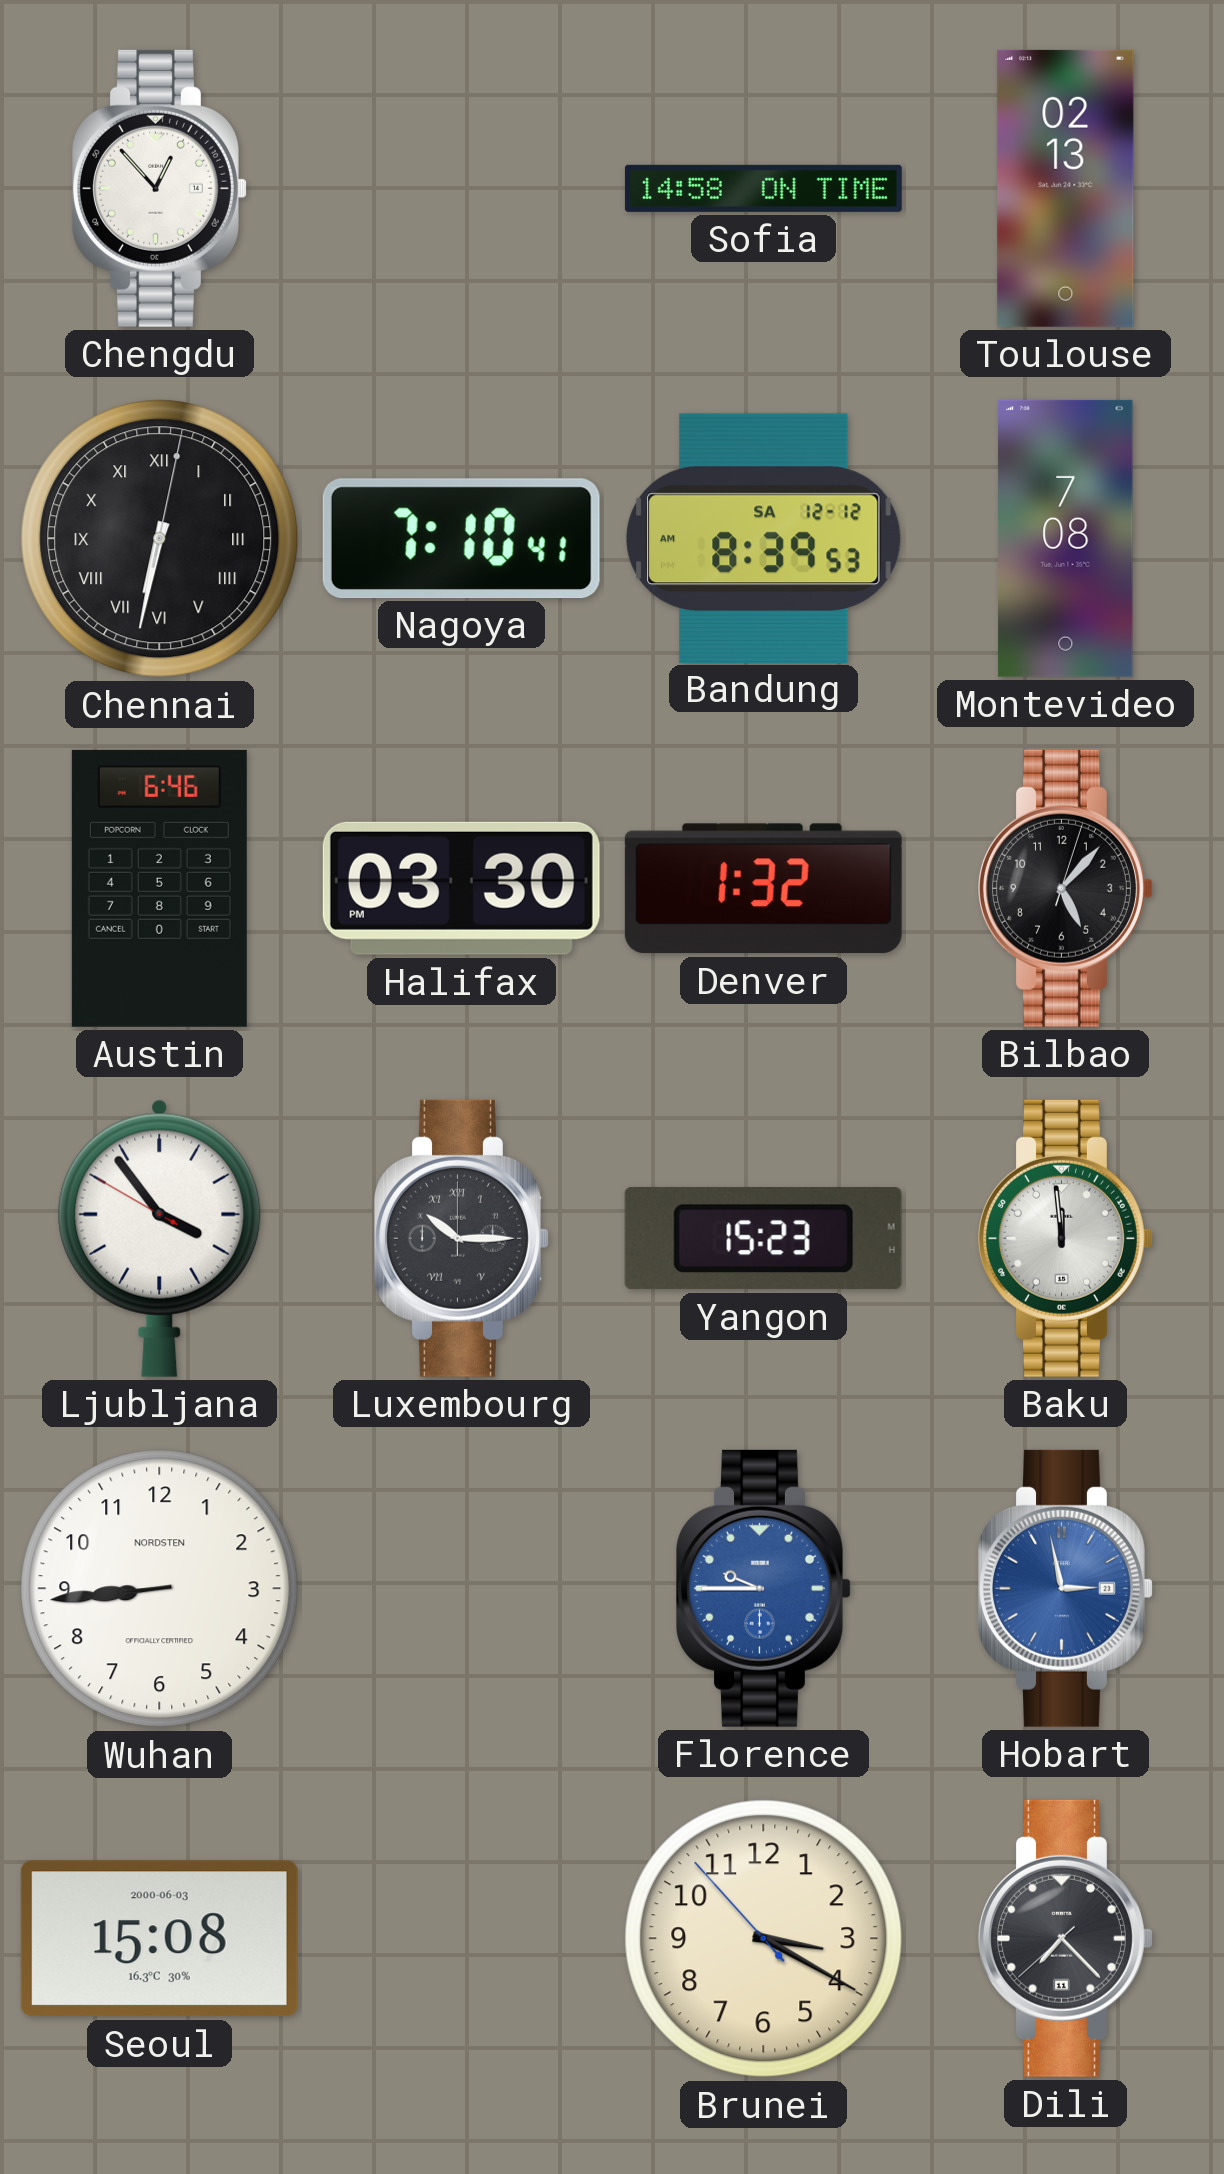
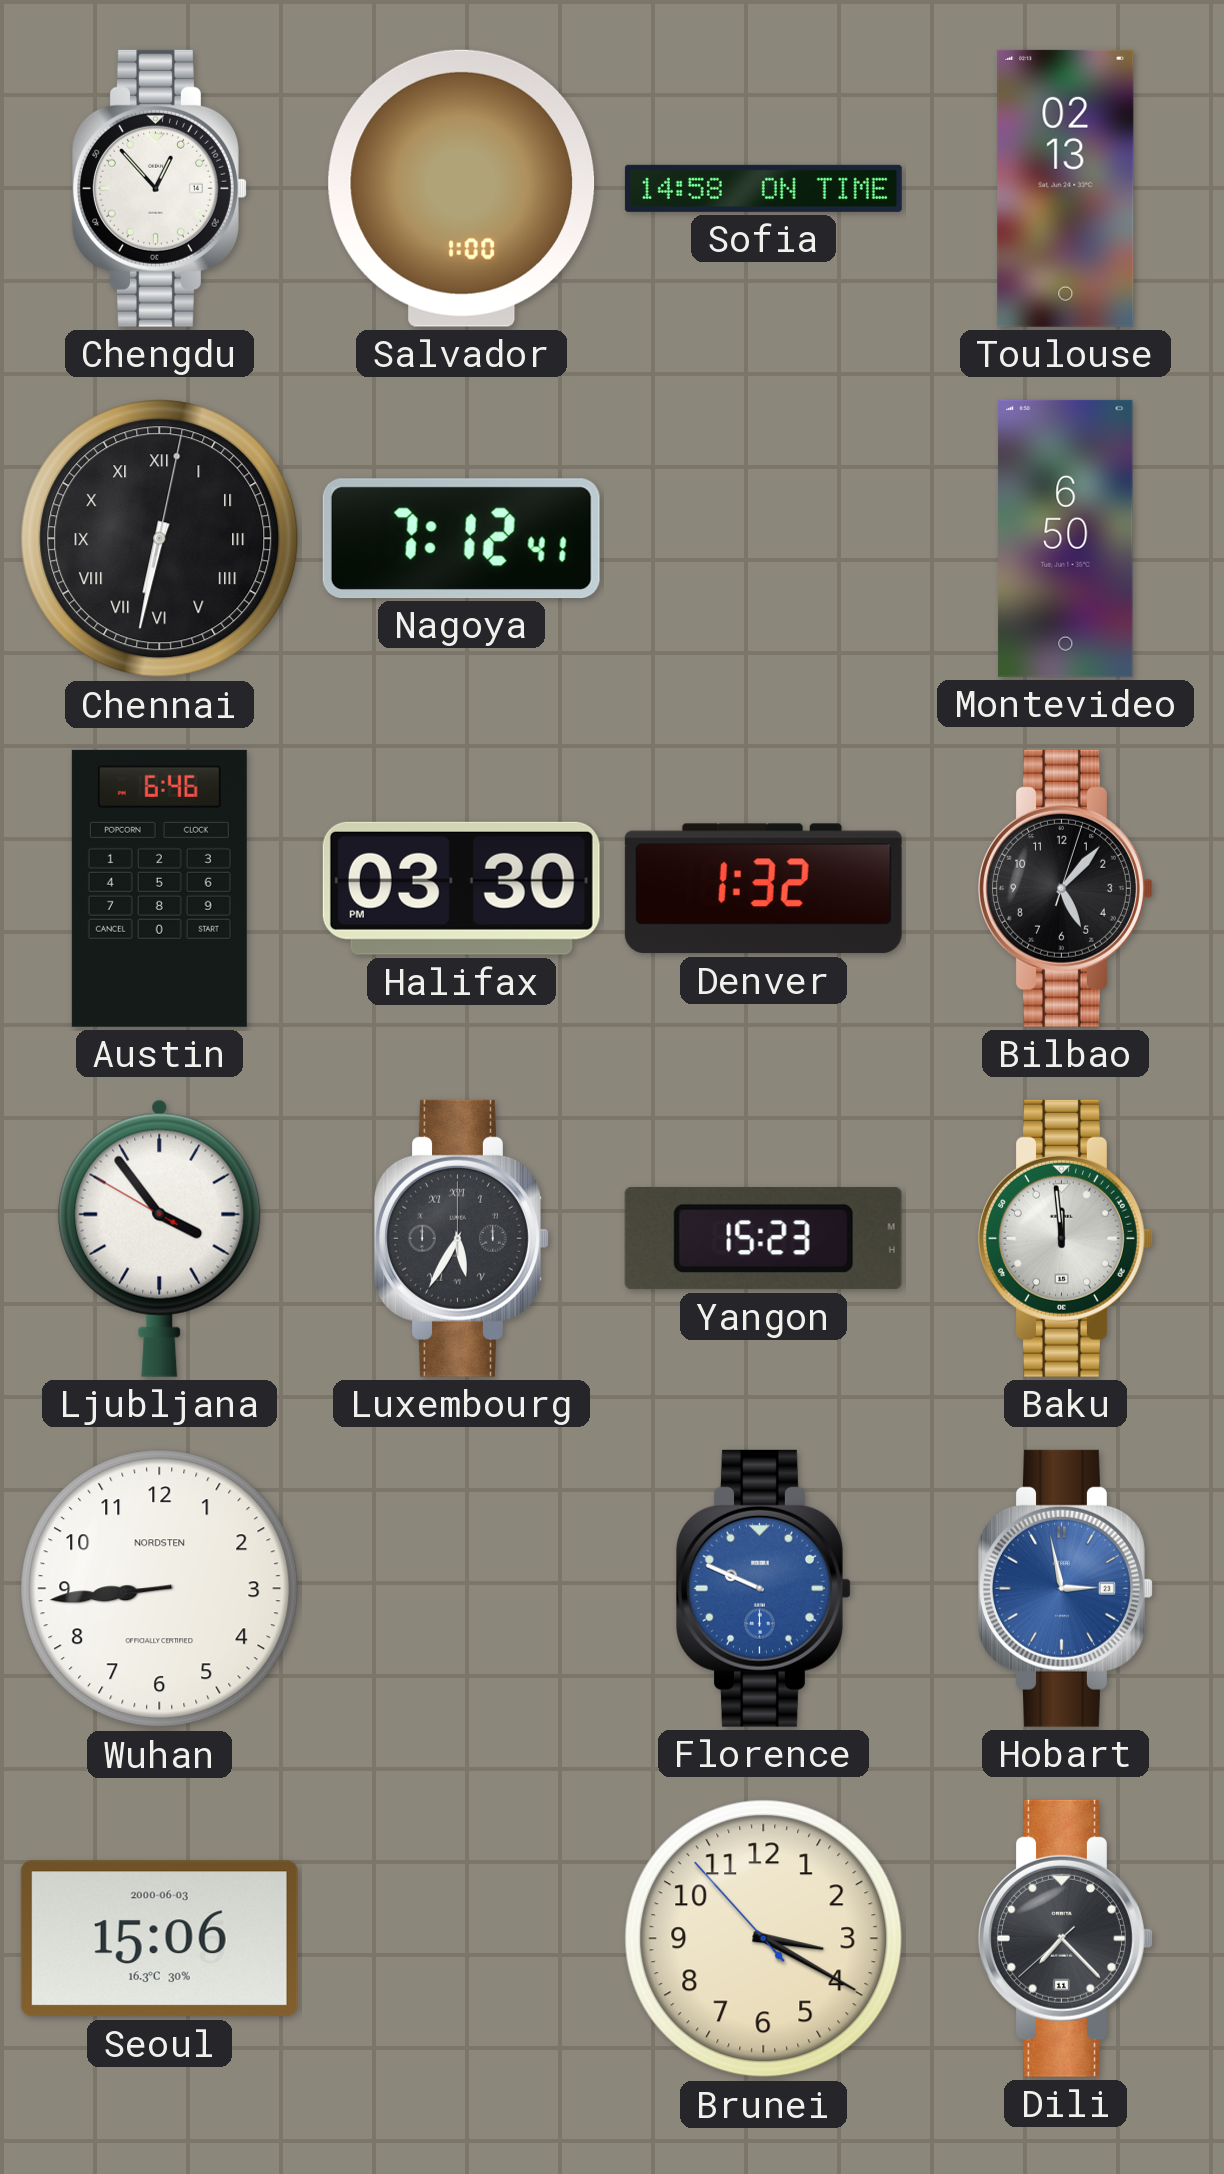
Salvador: none -> 1:00
Nagoya: 7:10 -> 7:12
Bandung: 8:39 -> none
Montevideo: 7:08 -> 6:50
Luxembourg: 10:15 -> 5:35
Florence: 9:45 -> 9:49
Seoul: 15:08 -> 15:06
